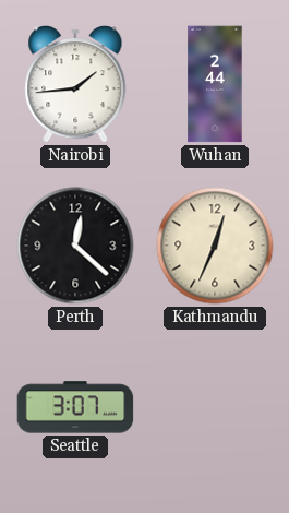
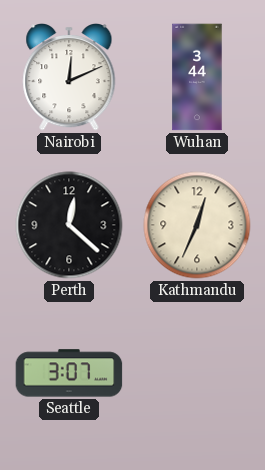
Nairobi: 1:44 -> 12:11
Wuhan: 2:44 -> 3:44
